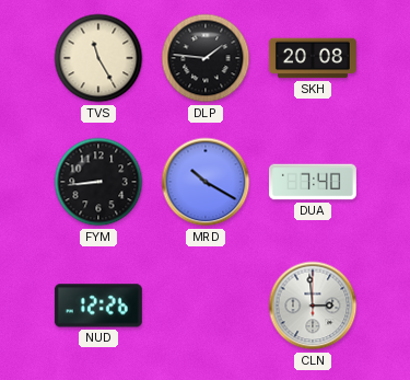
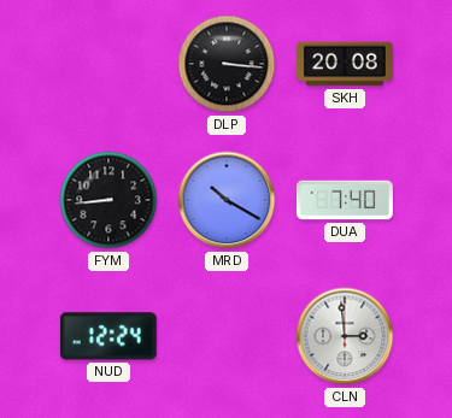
TVS: 11:25 -> none
DLP: 1:46 -> 3:16
NUD: 12:26 -> 12:24
